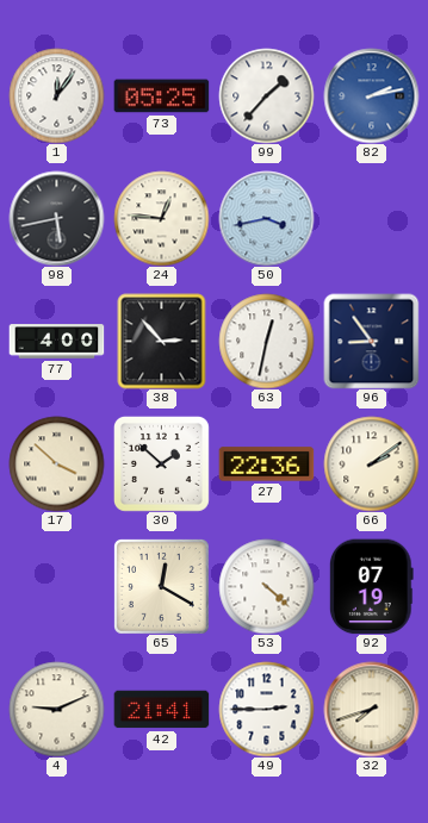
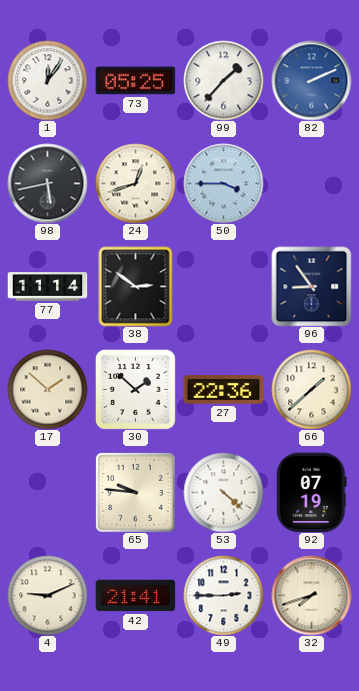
82: 2:13 -> 2:11
24: 12:46 -> 12:42
50: 3:43 -> 3:45
77: 4:00 -> 11:14
38: 2:53 -> 2:51
63: 12:32 -> none
17: 3:52 -> 1:52
66: 2:09 -> 1:38
65: 12:20 -> 9:46
